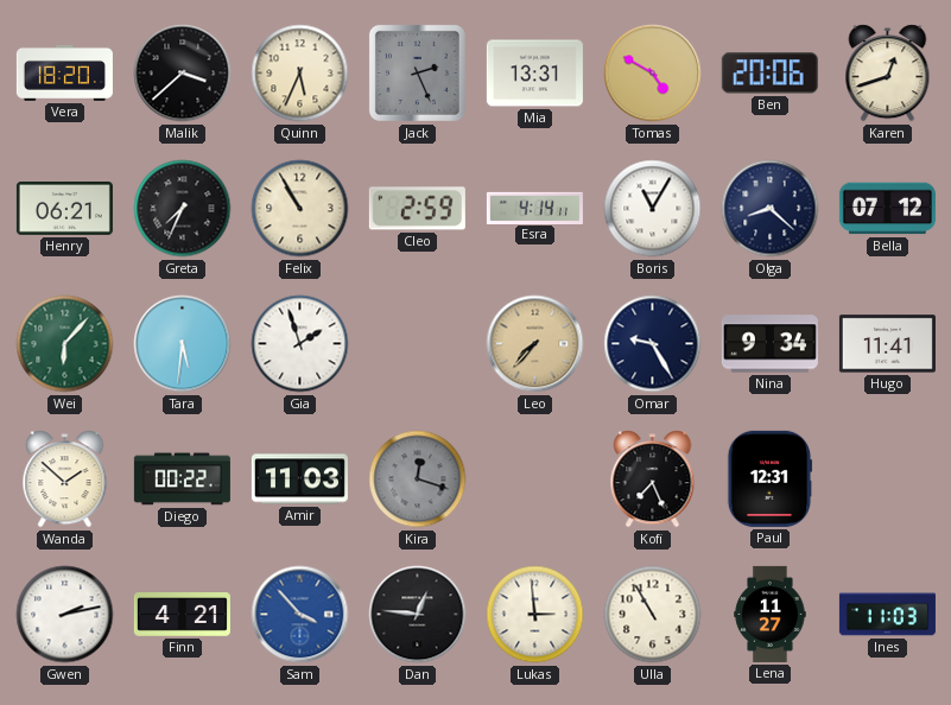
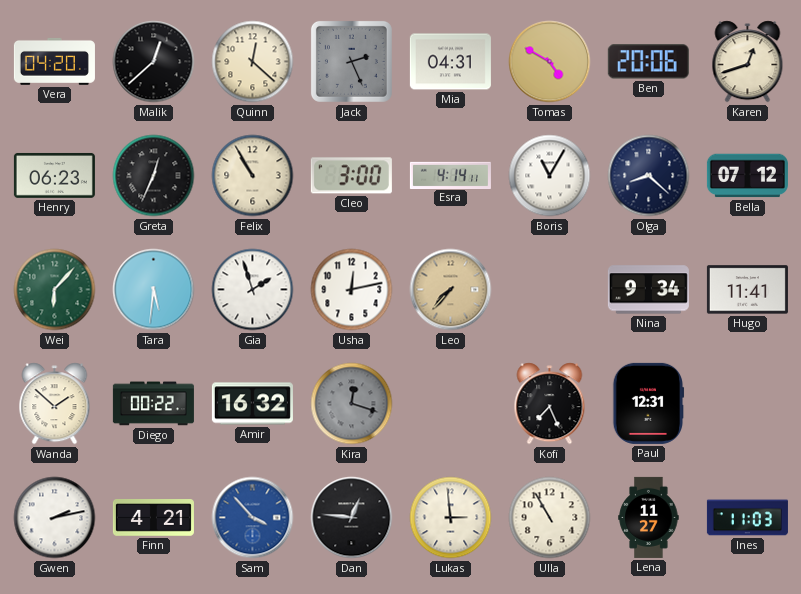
Vera: 18:20 -> 04:20
Malik: 3:38 -> 12:38
Quinn: 5:34 -> 12:22
Mia: 13:31 -> 04:31
Henry: 06:21 -> 06:23
Greta: 7:34 -> 12:34
Cleo: 2:59 -> 3:00
Usha: none -> 12:13
Omar: 9:25 -> none
Amir: 11:03 -> 16:32
